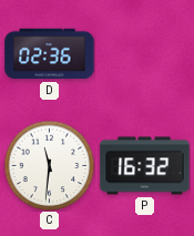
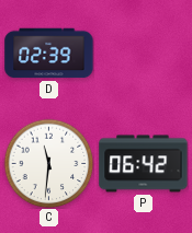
D: 02:36 -> 02:39
P: 16:32 -> 06:42
